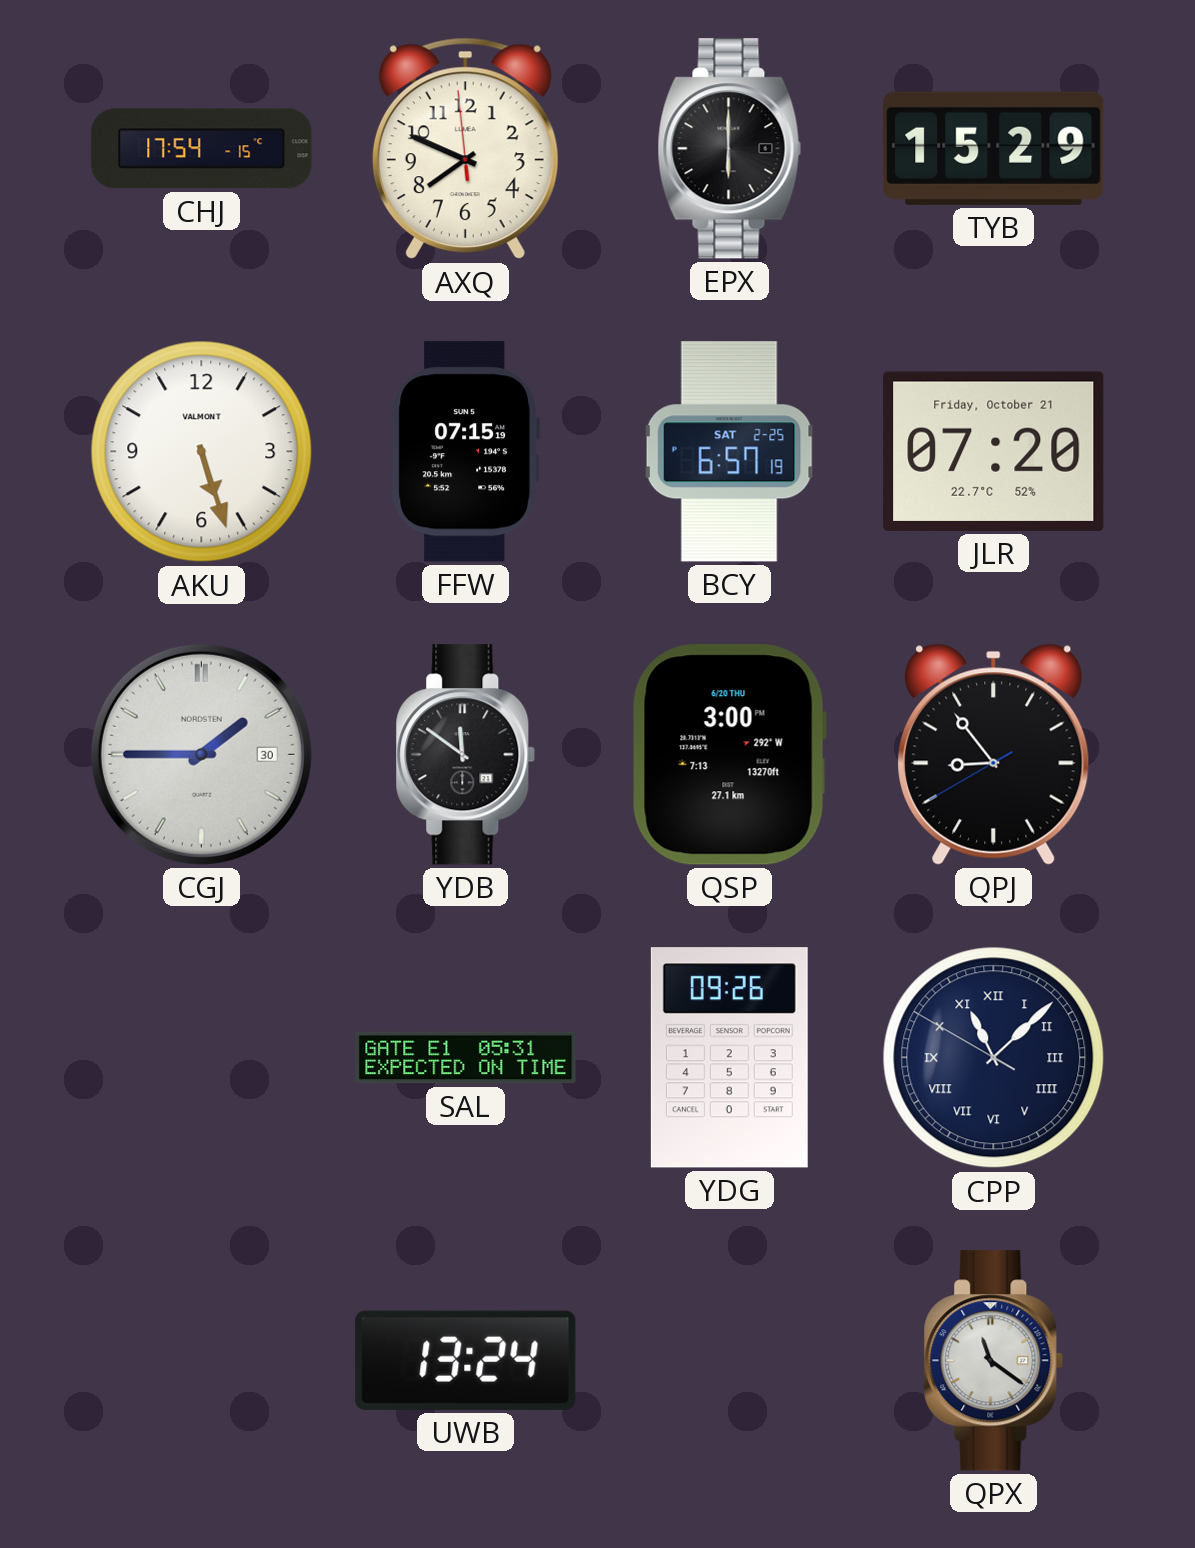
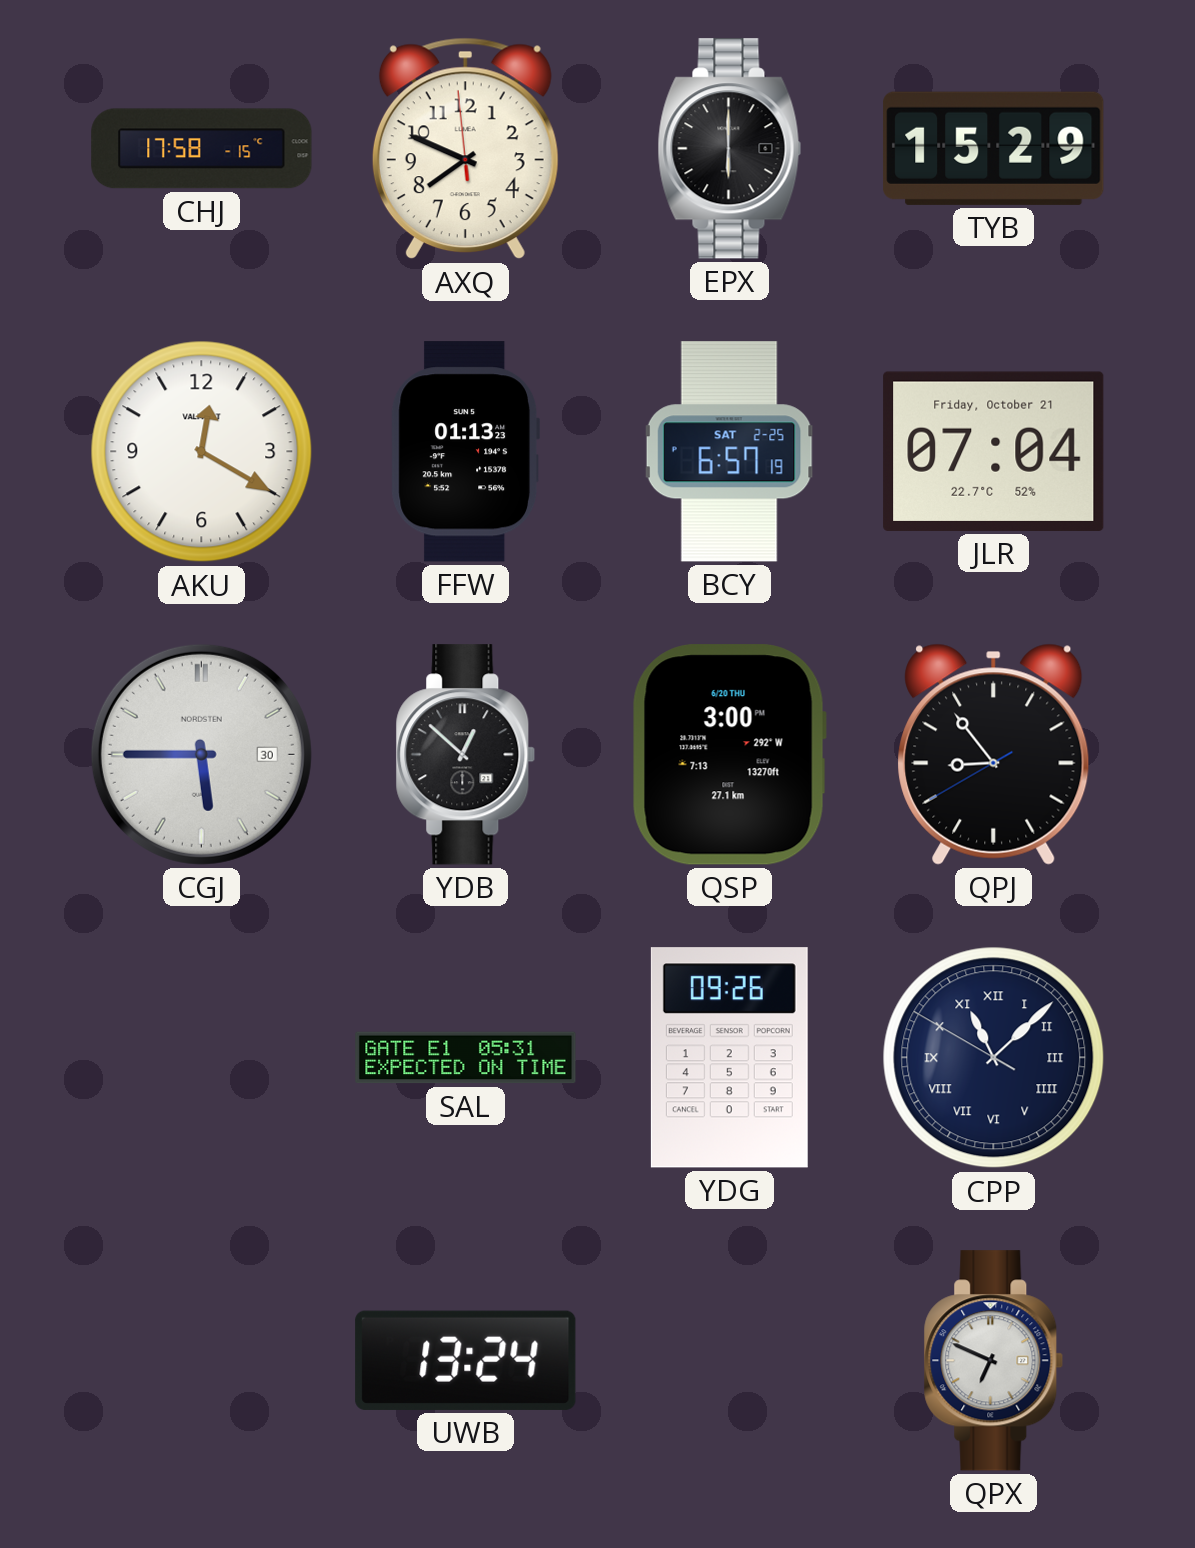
CHJ: 17:54 -> 17:58
AKU: 5:27 -> 12:20
FFW: 07:15 -> 01:13
JLR: 07:20 -> 07:04
CGJ: 1:45 -> 5:45
YDB: 11:51 -> 12:52
QPX: 11:21 -> 6:49
